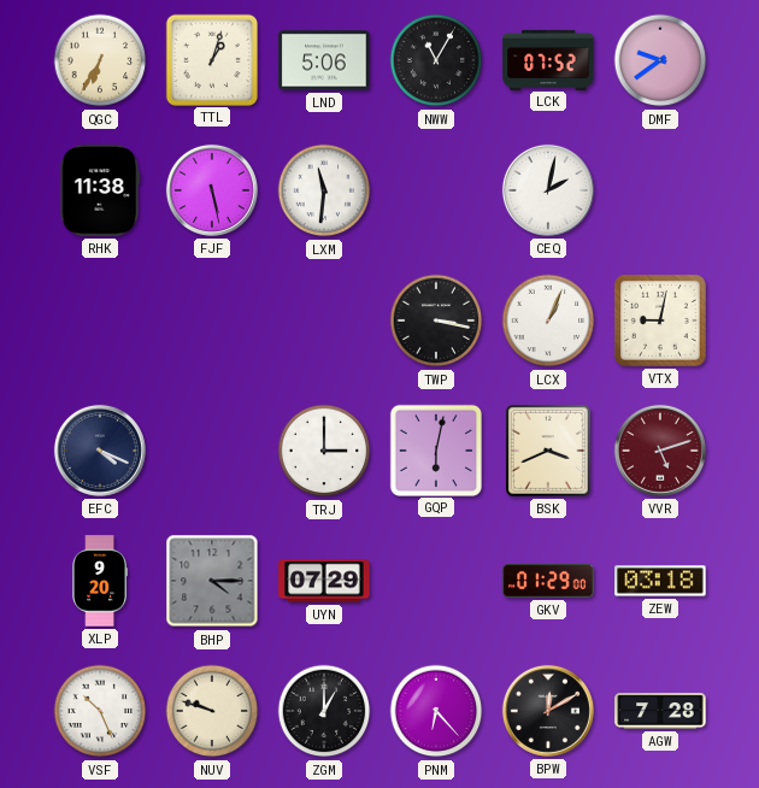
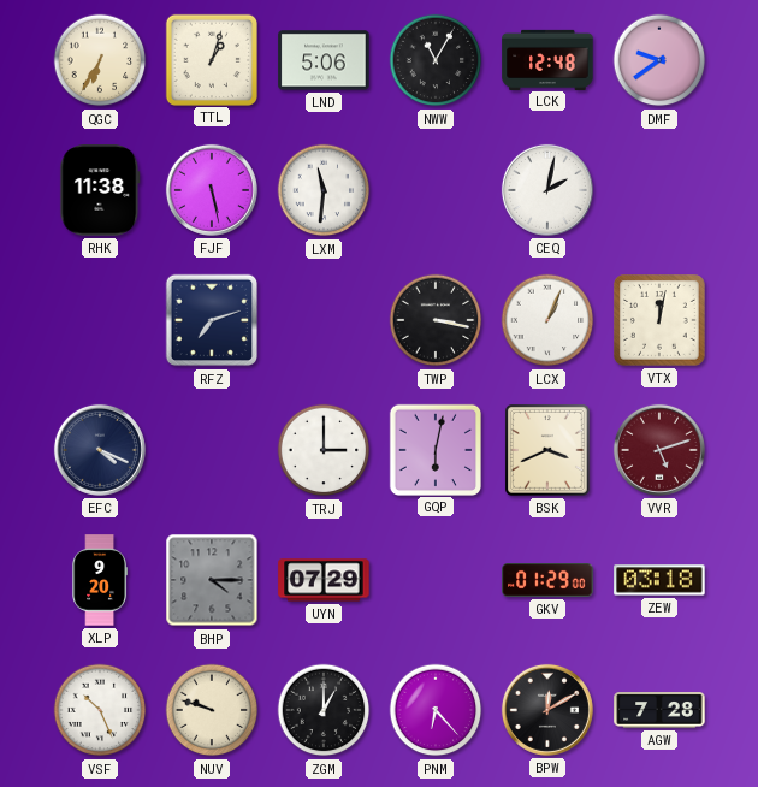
LCK: 07:52 -> 12:48
RFZ: none -> 7:12
VTX: 9:02 -> 12:02
